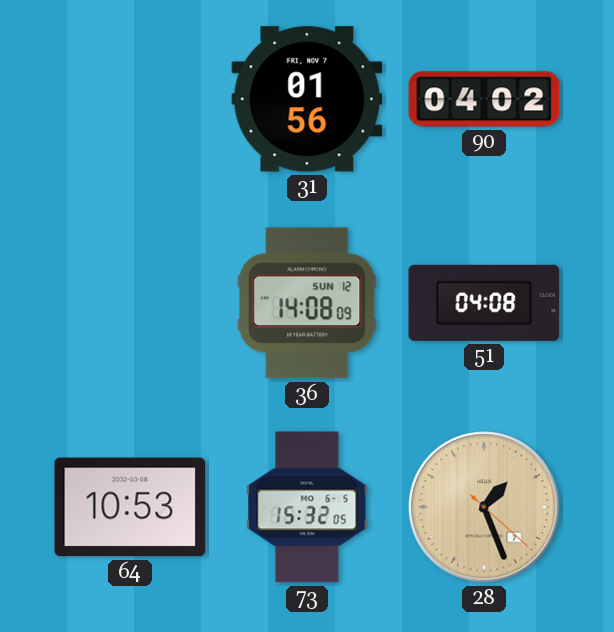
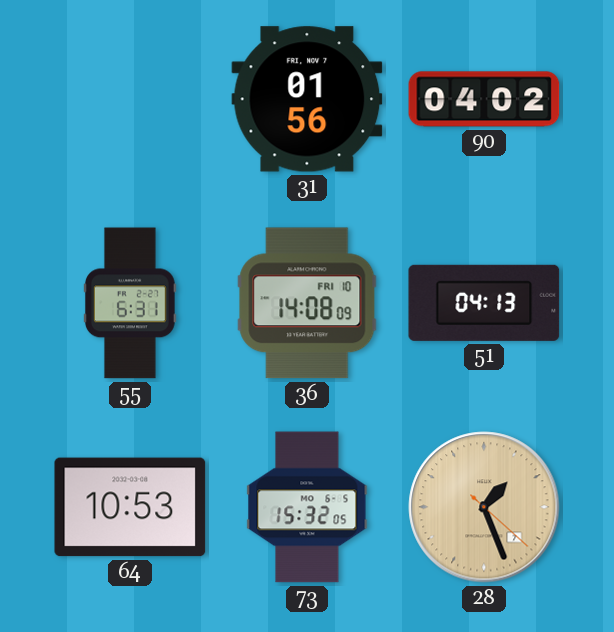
55: none -> 6:31
36 date: SUN 12 -> FRI 10
51: 04:08 -> 04:13
